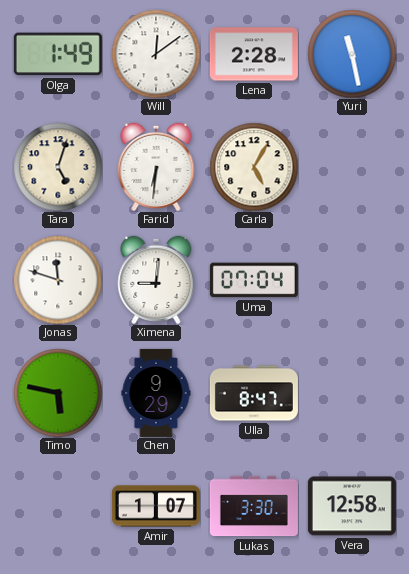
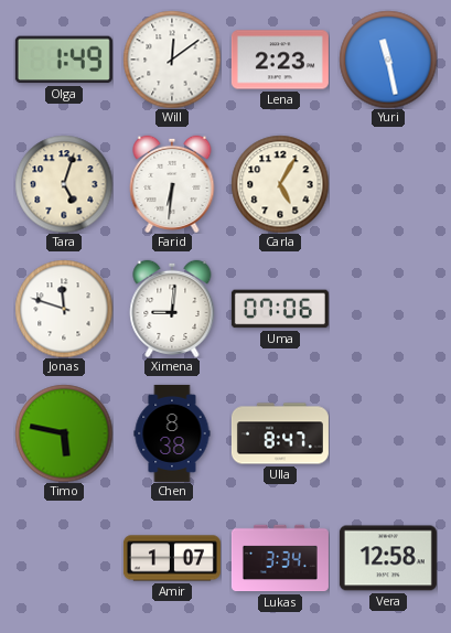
Lena: 2:28 -> 2:23
Uma: 07:04 -> 07:06
Chen: 9:29 -> 8:38
Lukas: 3:30 -> 3:34
